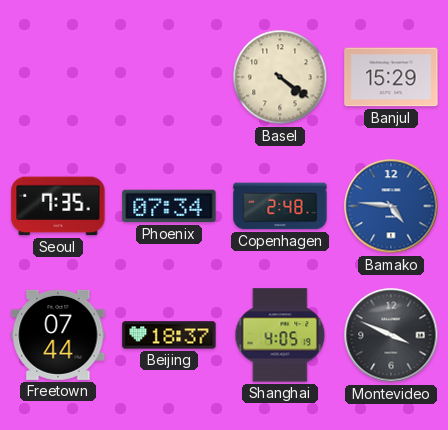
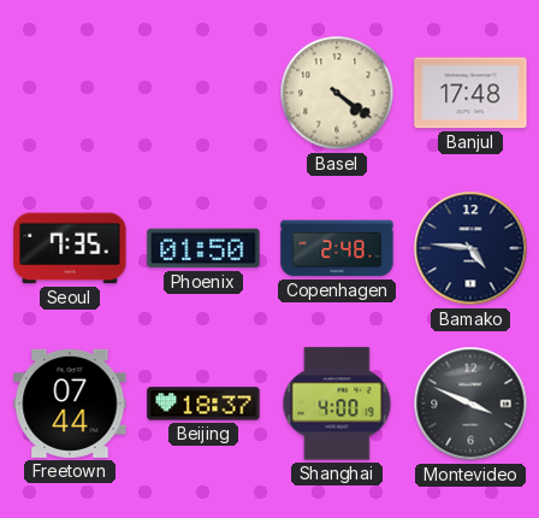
Banjul: 15:29 -> 17:48
Phoenix: 07:34 -> 01:50
Bamako dial: blue -> navy
Shanghai: 4:05 -> 4:00
